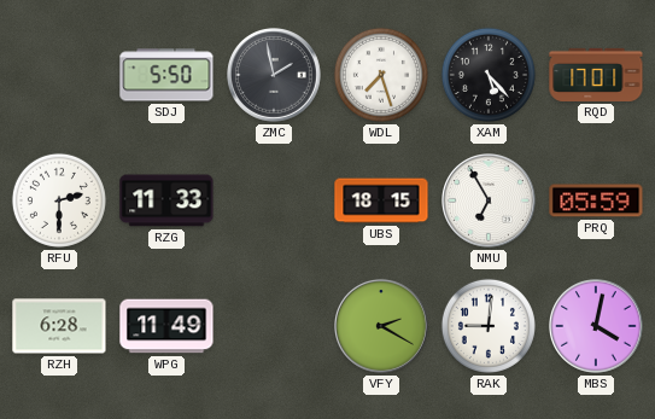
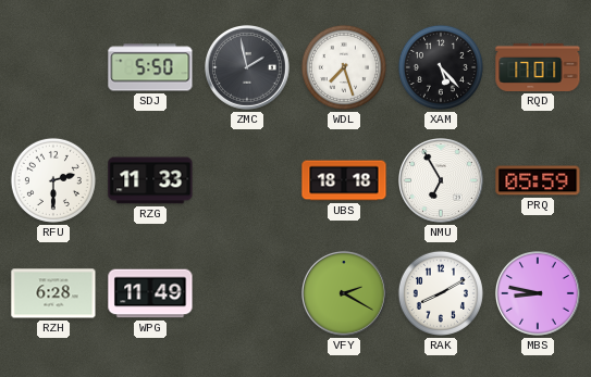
UBS: 18:15 -> 18:18
RAK: 9:01 -> 8:10
MBS: 4:02 -> 8:47
